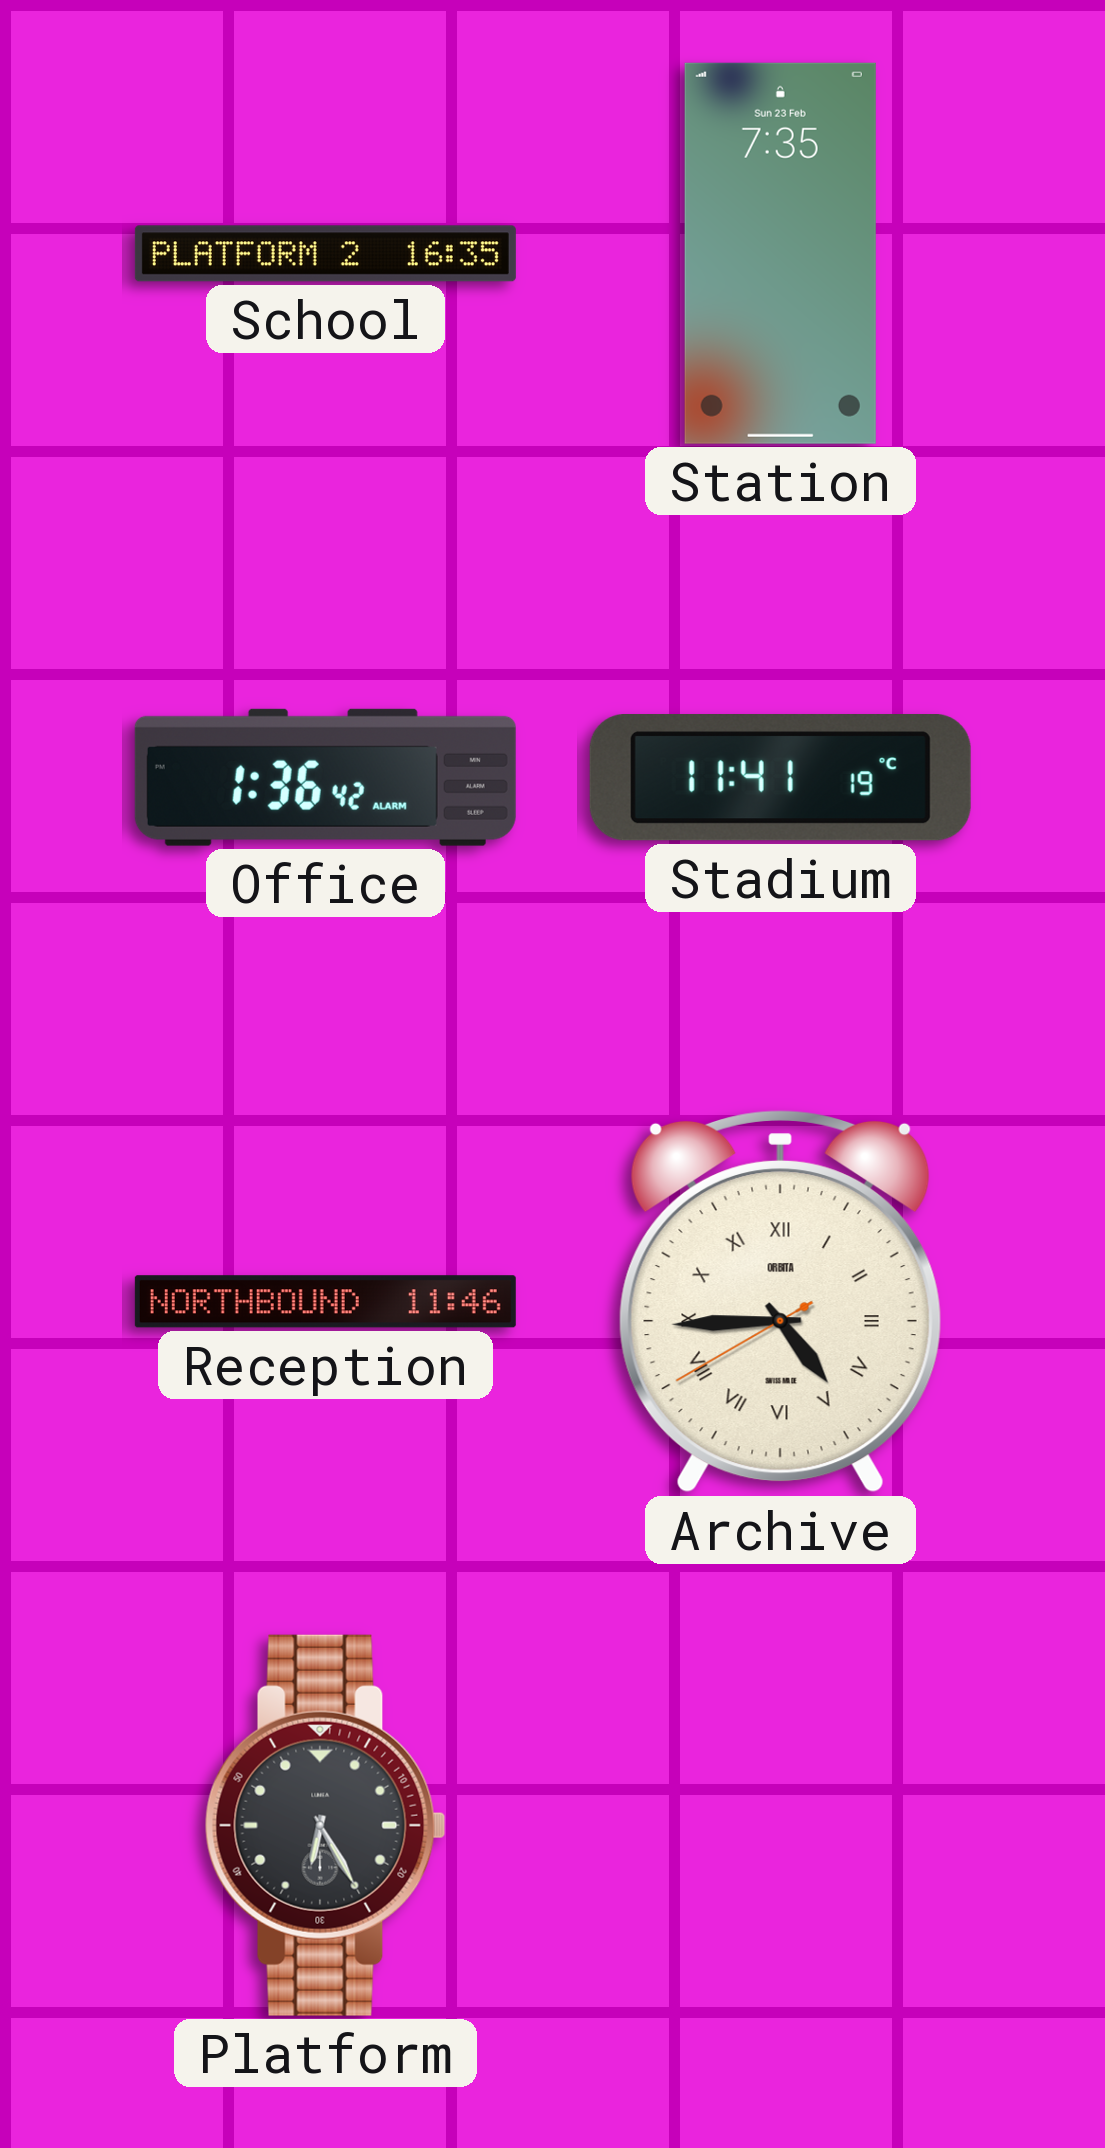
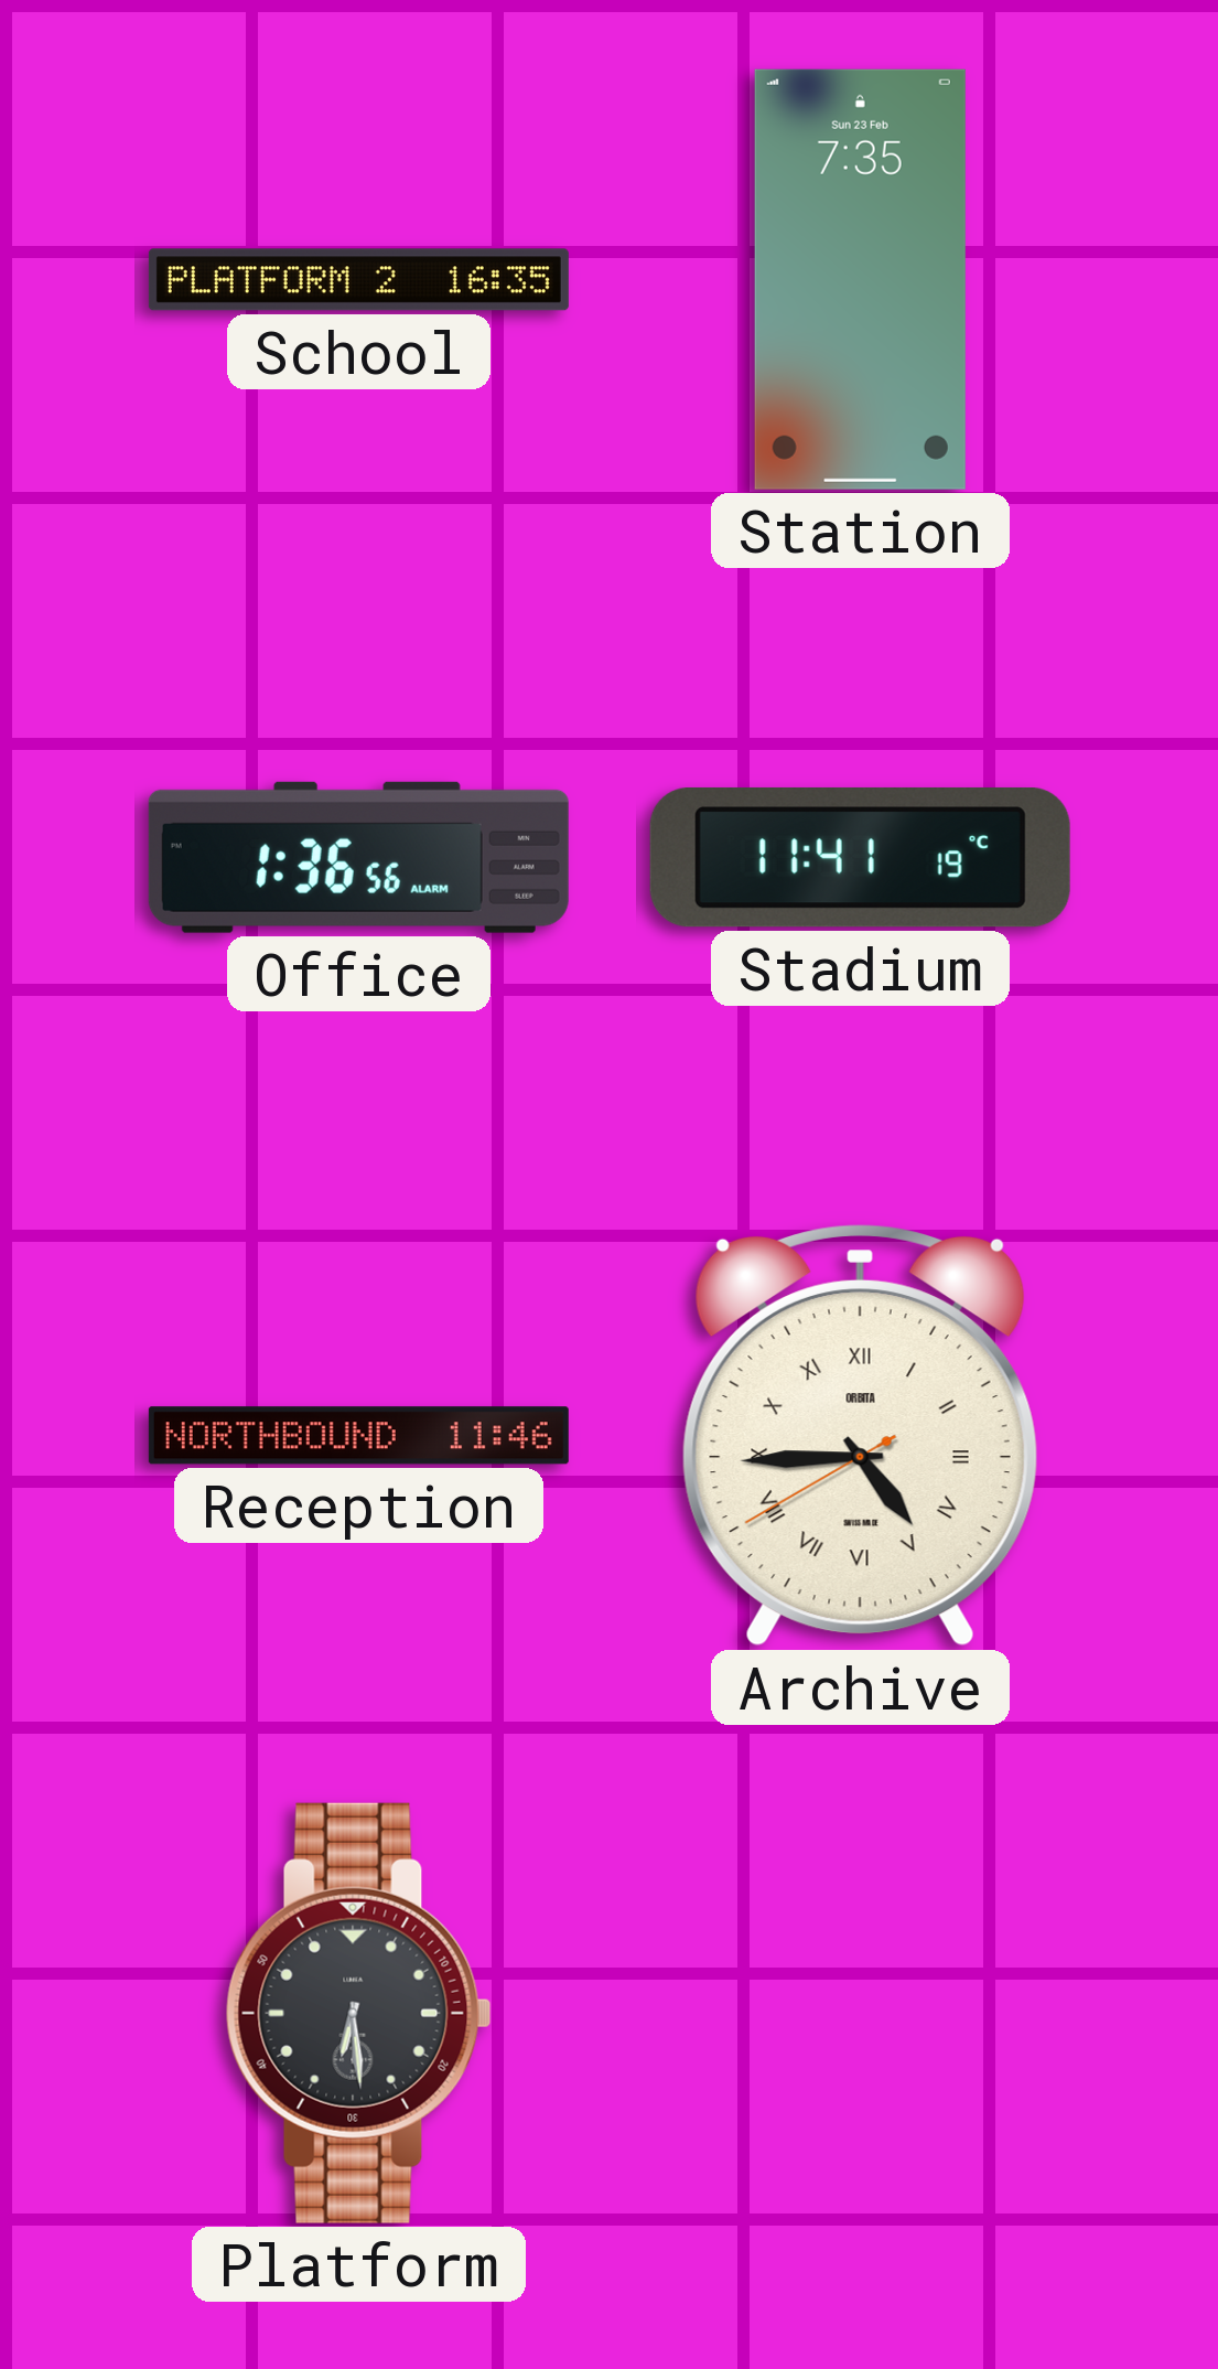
Office: 1:36:42 -> 1:36:56
Platform: 6:25 -> 6:29
